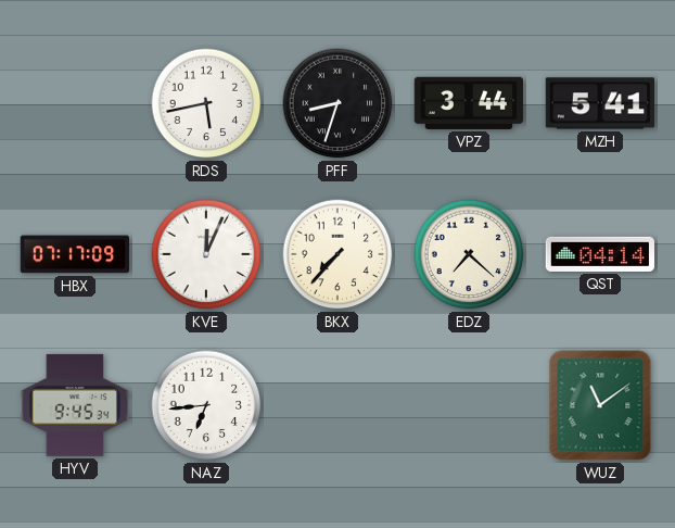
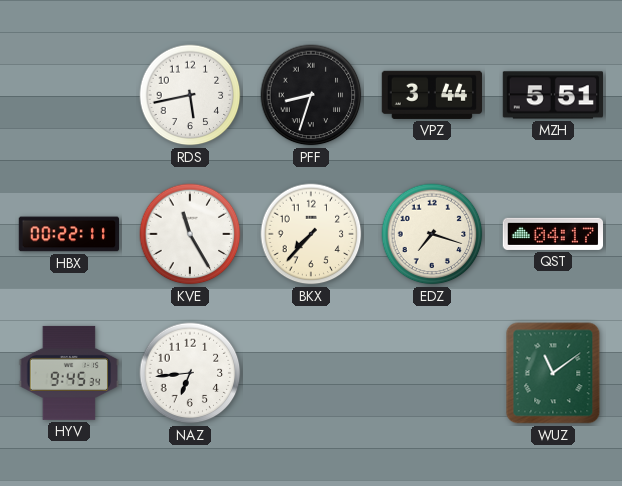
MZH: 5:41 -> 5:51
HBX: 07:17 -> 00:22
KVE: 12:04 -> 11:25
EDZ: 7:22 -> 7:18
QST: 04:14 -> 04:17
